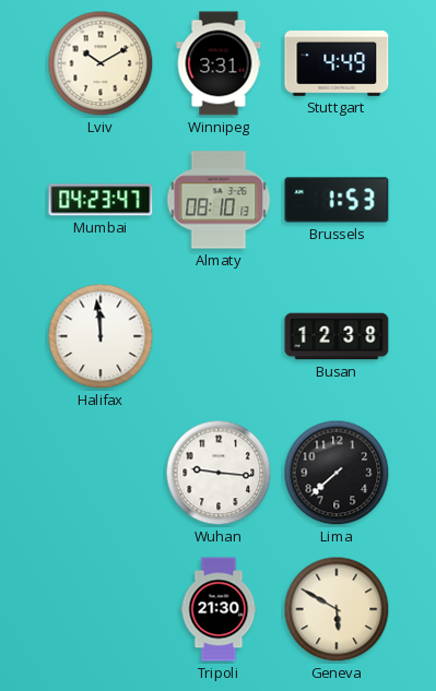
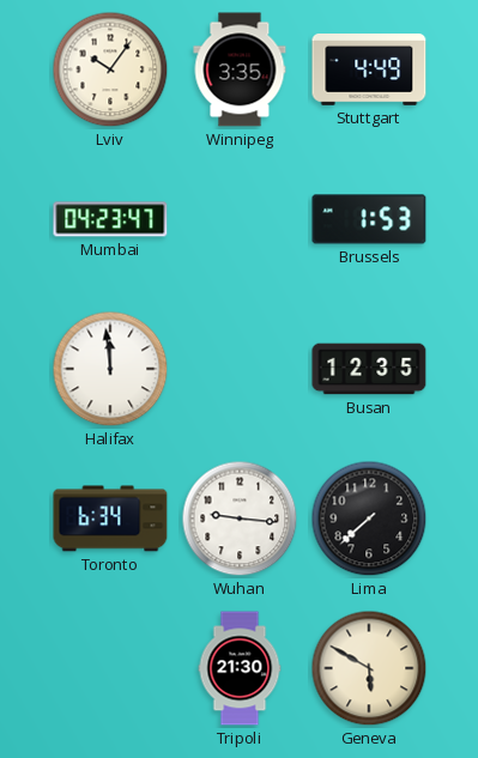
Lviv: 10:10 -> 10:06
Winnipeg: 3:31 -> 3:35
Almaty: 08:10 -> none
Busan: 12:38 -> 12:35
Toronto: none -> 6:34
